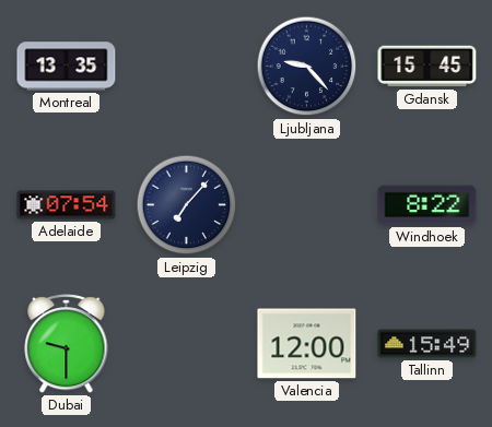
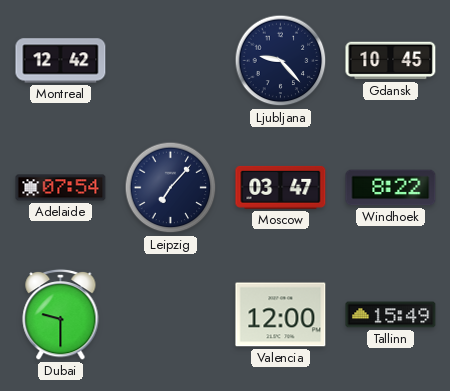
Montreal: 13:35 -> 12:42
Gdansk: 15:45 -> 10:45
Moscow: none -> 03:47
